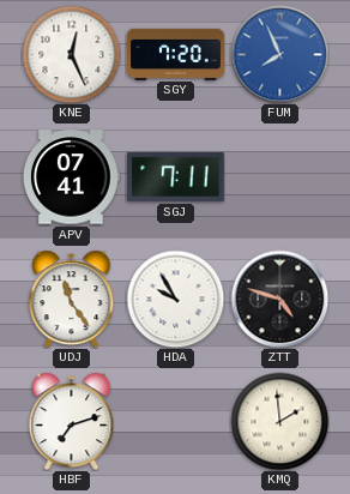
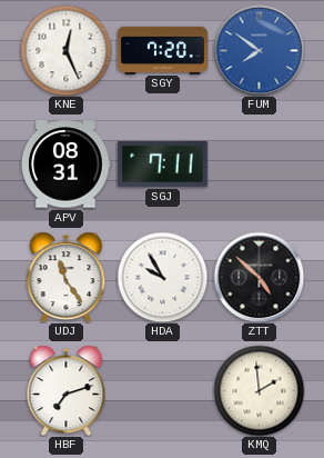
FUM: 7:56 -> 7:51
APV: 07:41 -> 08:31
ZTT: 4:48 -> 4:52
